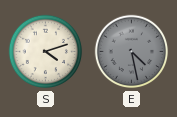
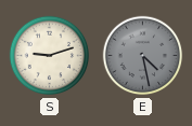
S: 4:12 -> 9:12
